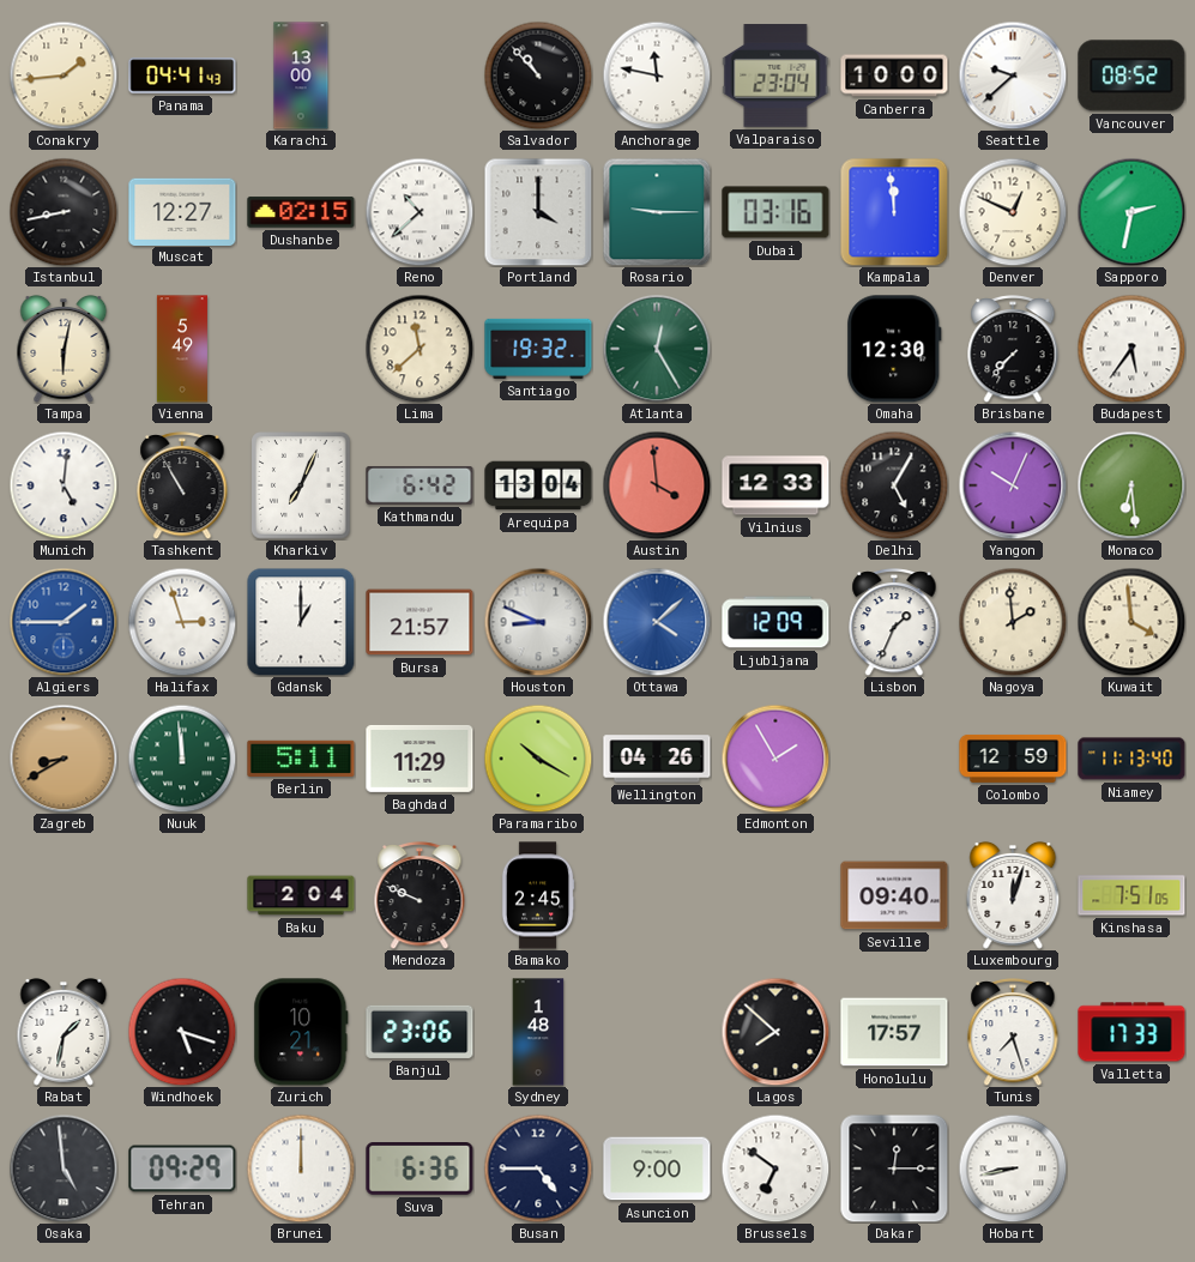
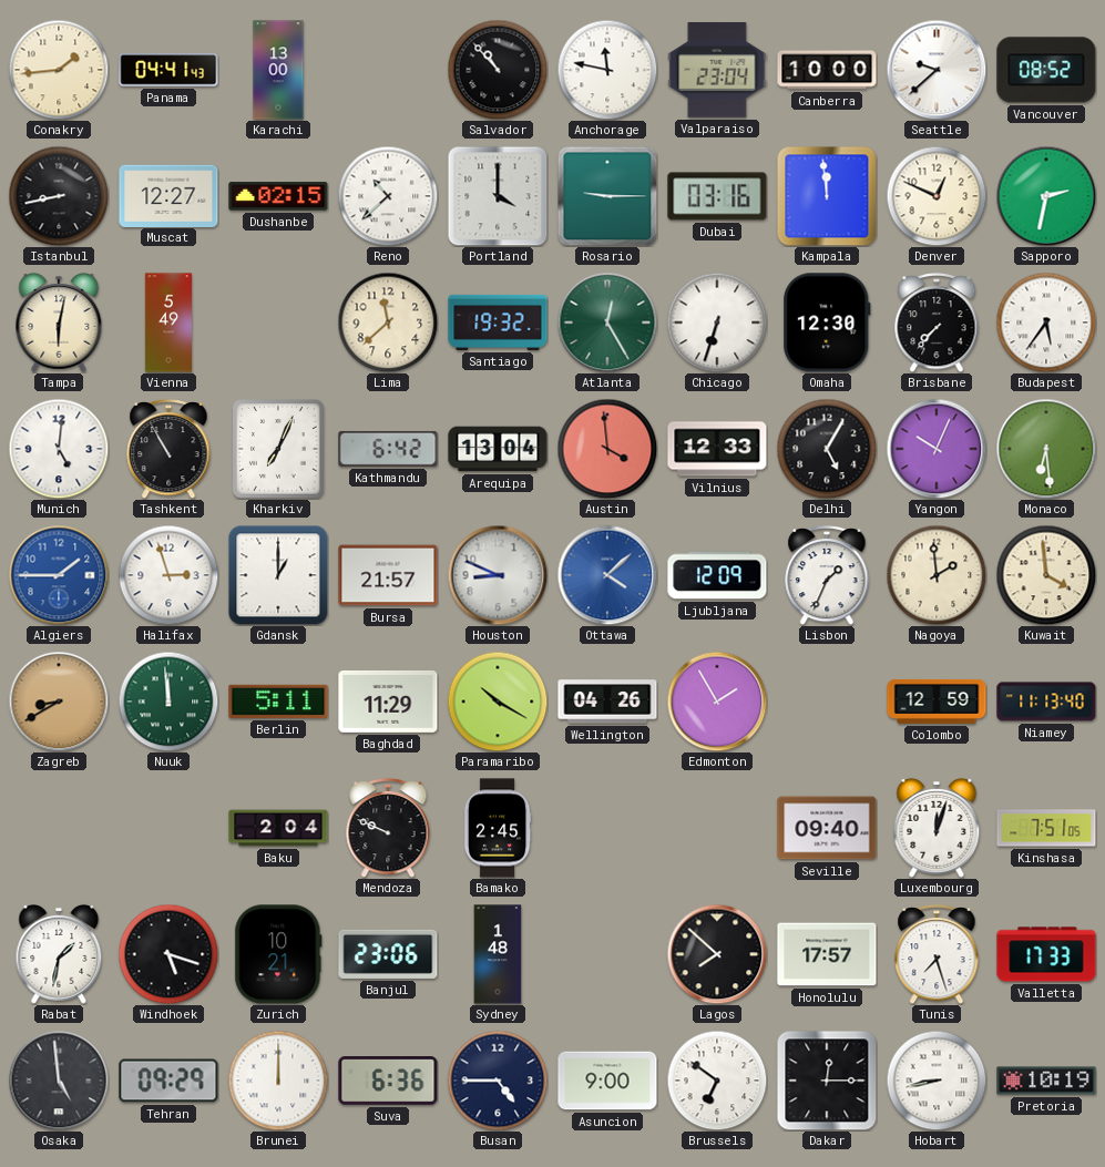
Chicago: none -> 6:33
Pretoria: none -> 10:19
